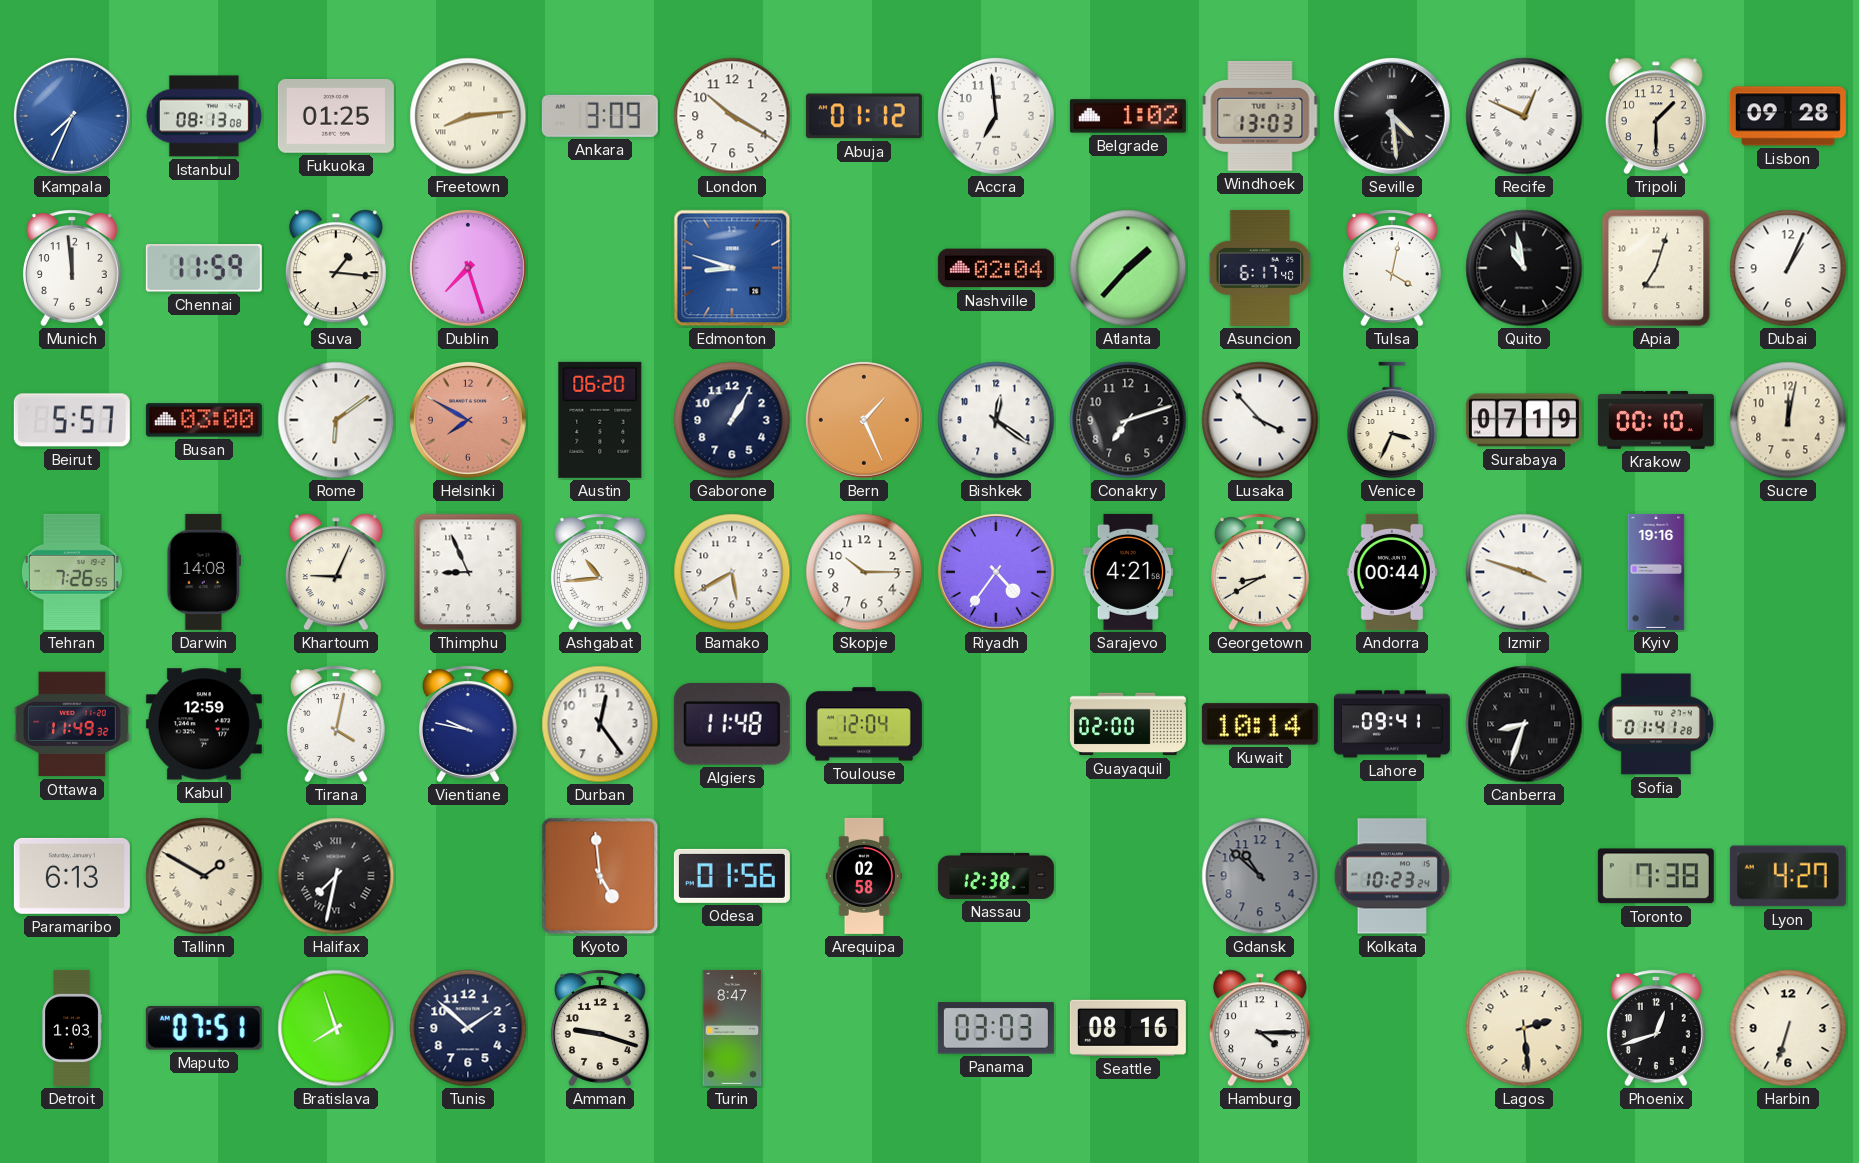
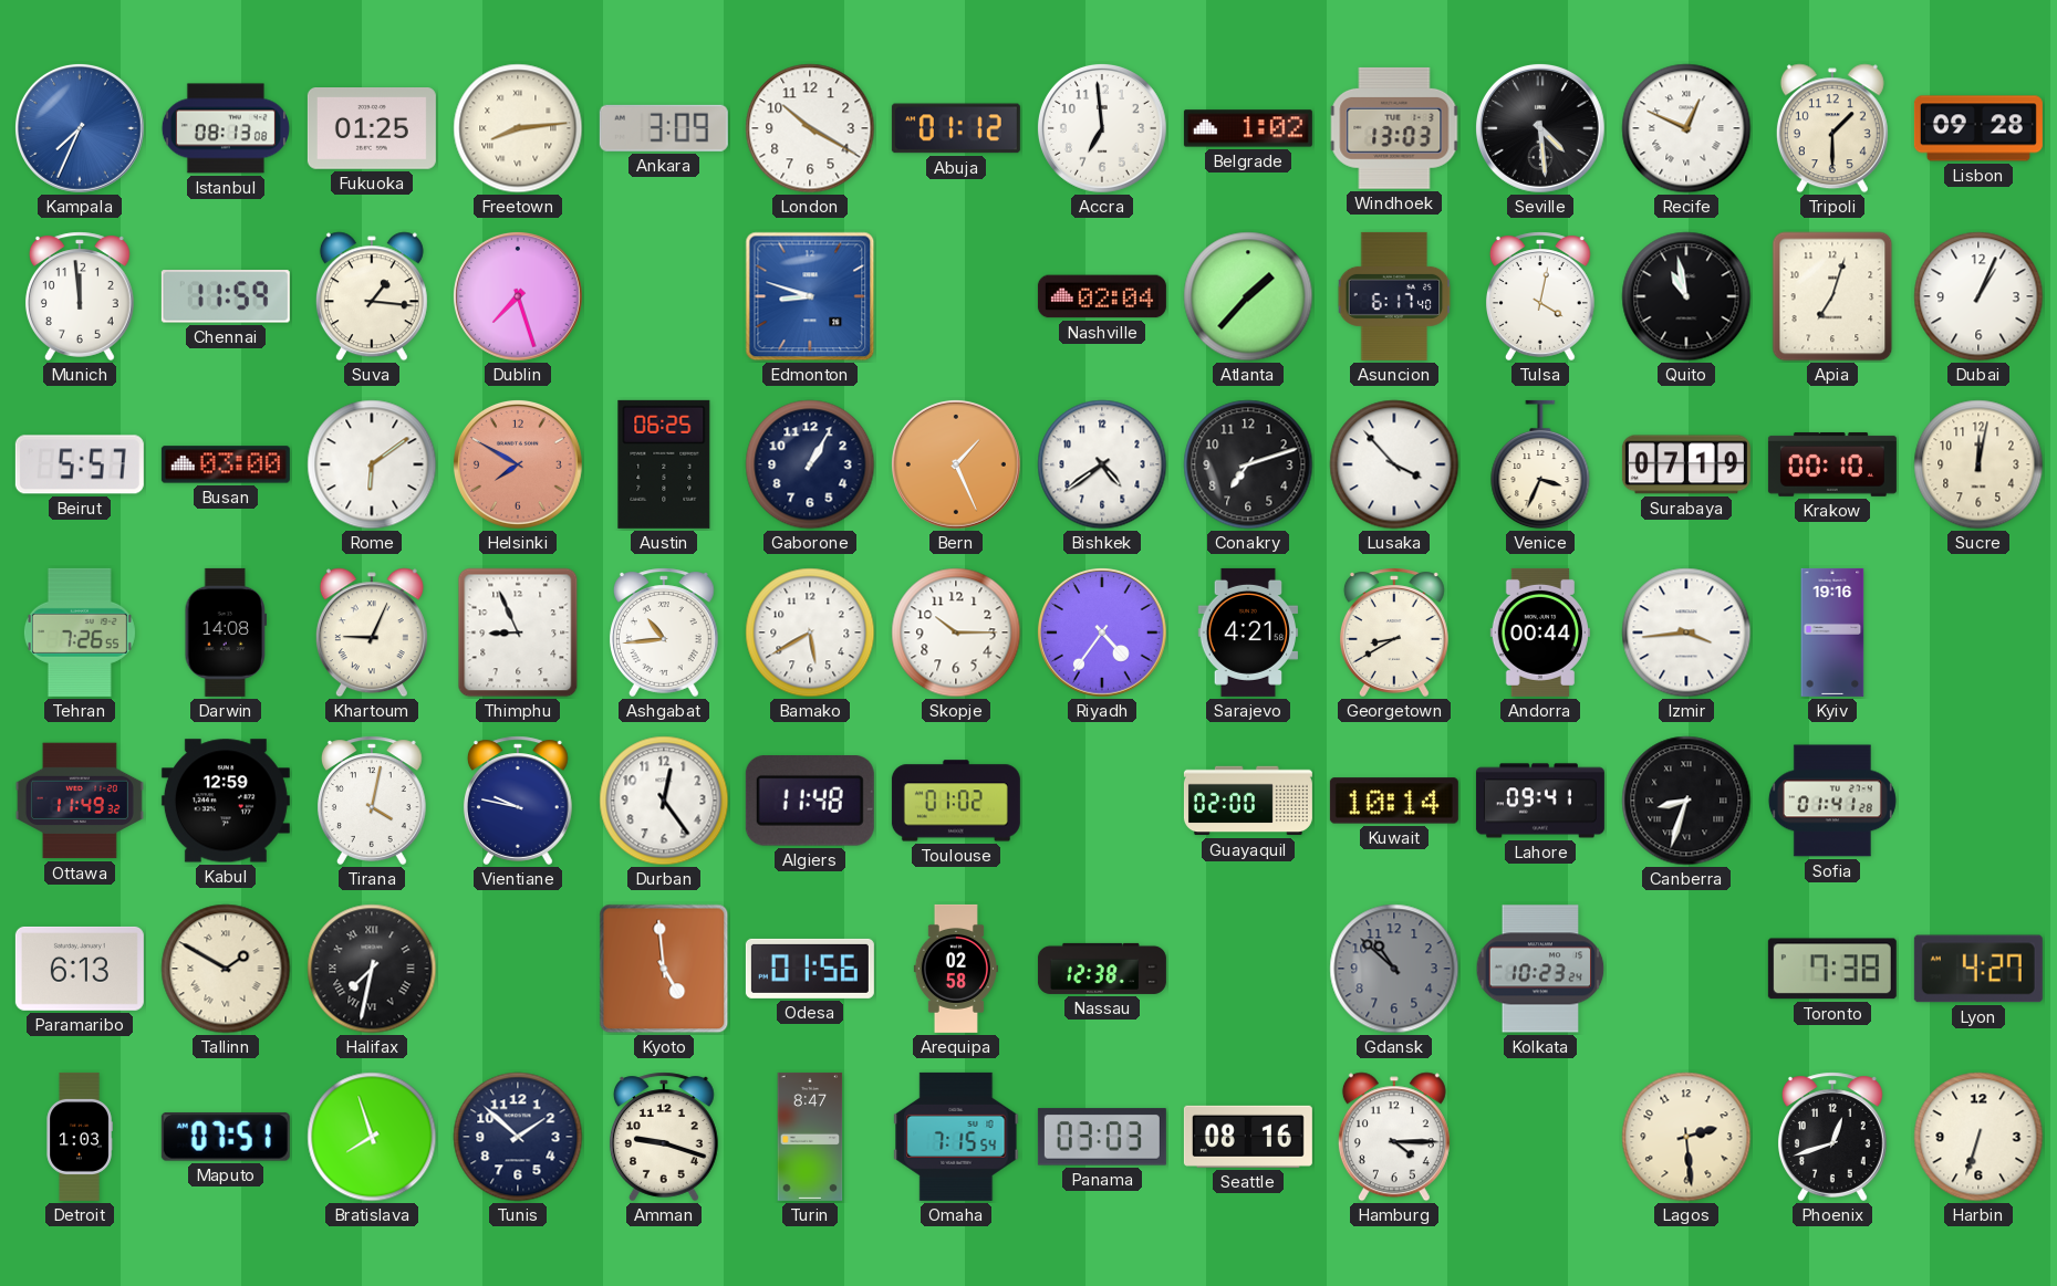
Austin: 06:20 -> 06:25
Bishkek: 12:21 -> 4:39
Izmir: 3:48 -> 3:44
Toulouse: 12:04 -> 01:02
Omaha: none -> 7:15
